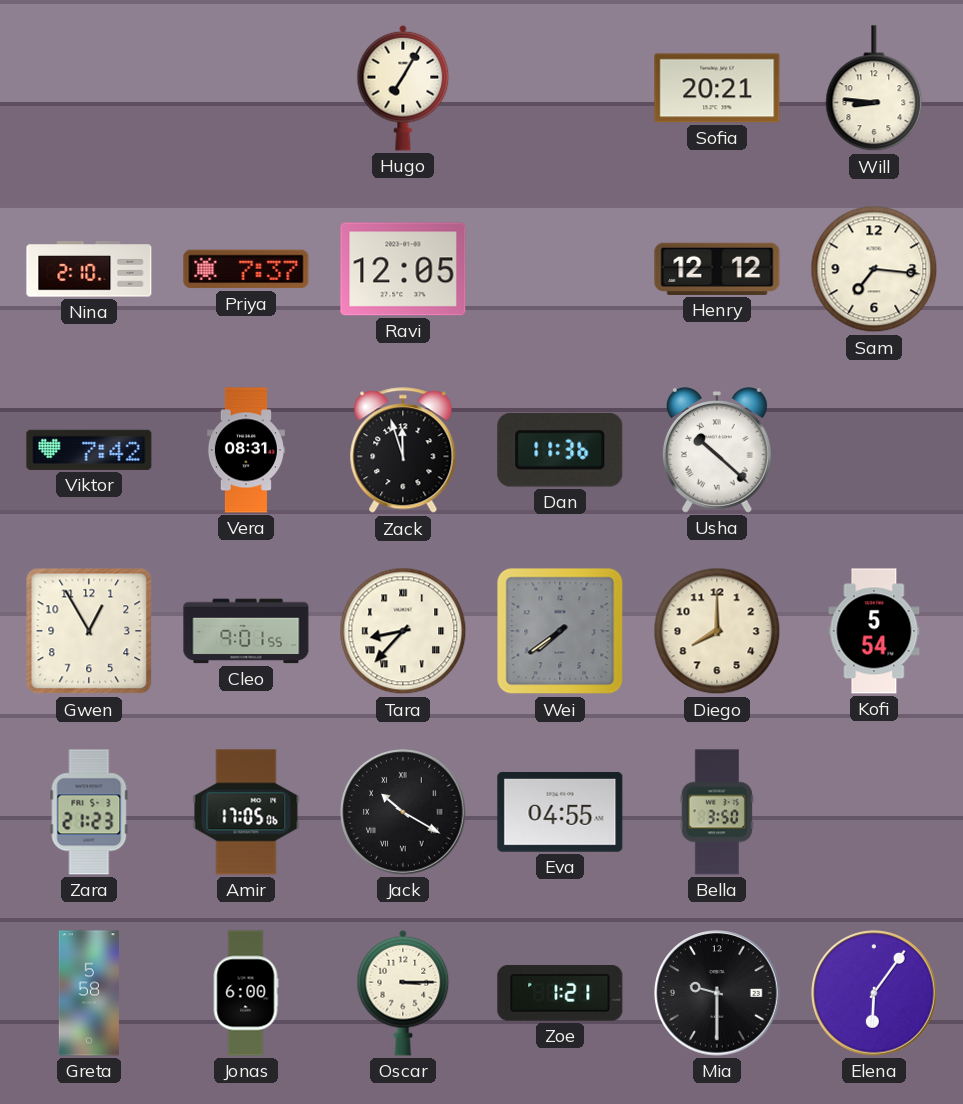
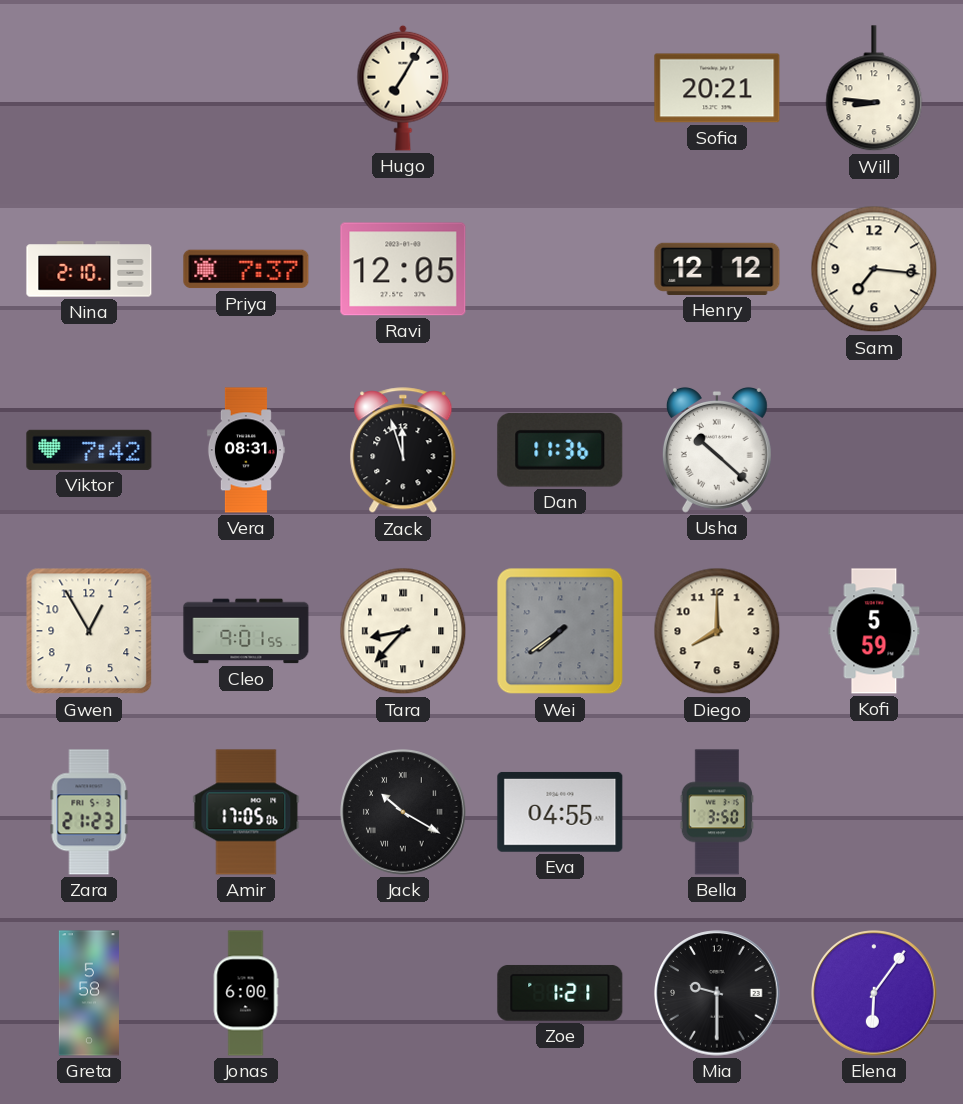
Kofi: 5:54 -> 5:59
Oscar: 3:15 -> none
